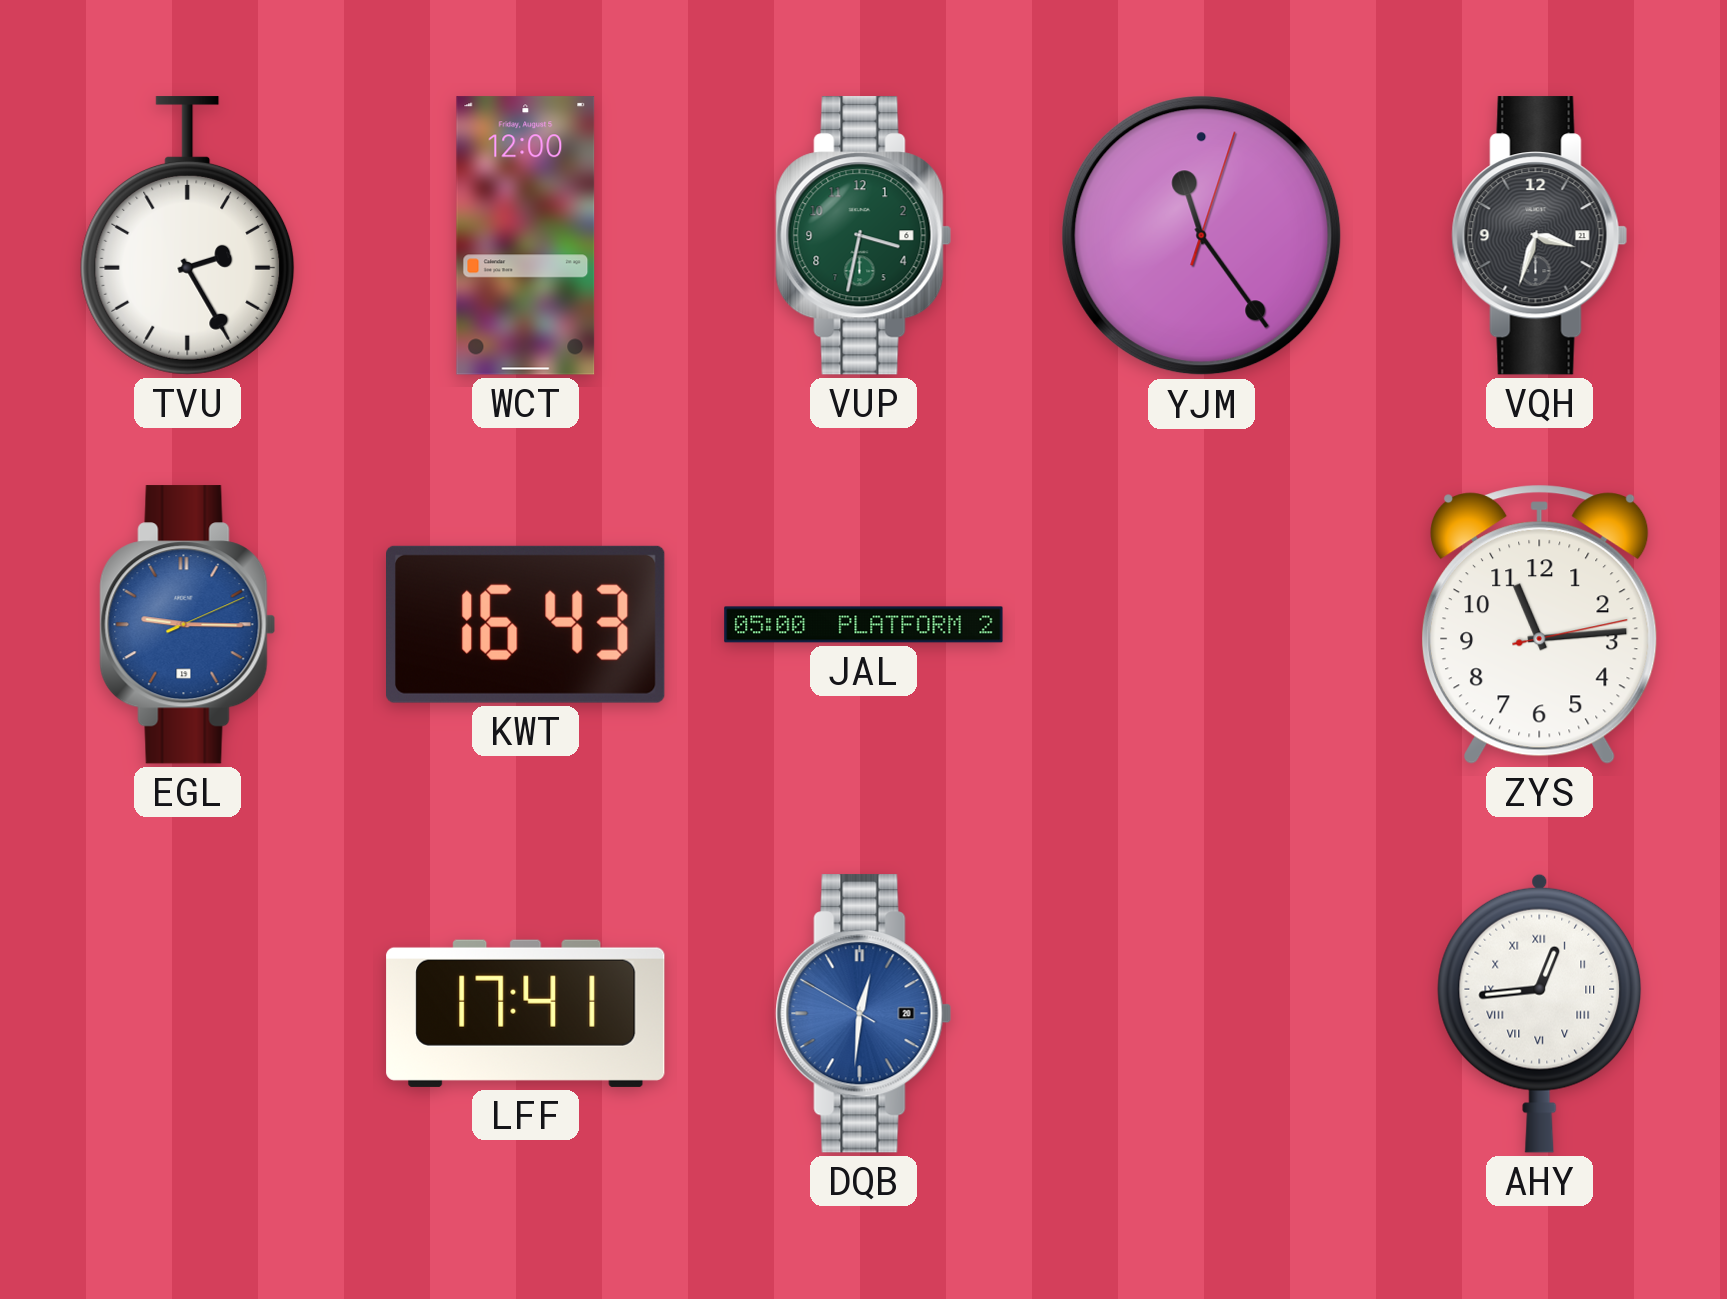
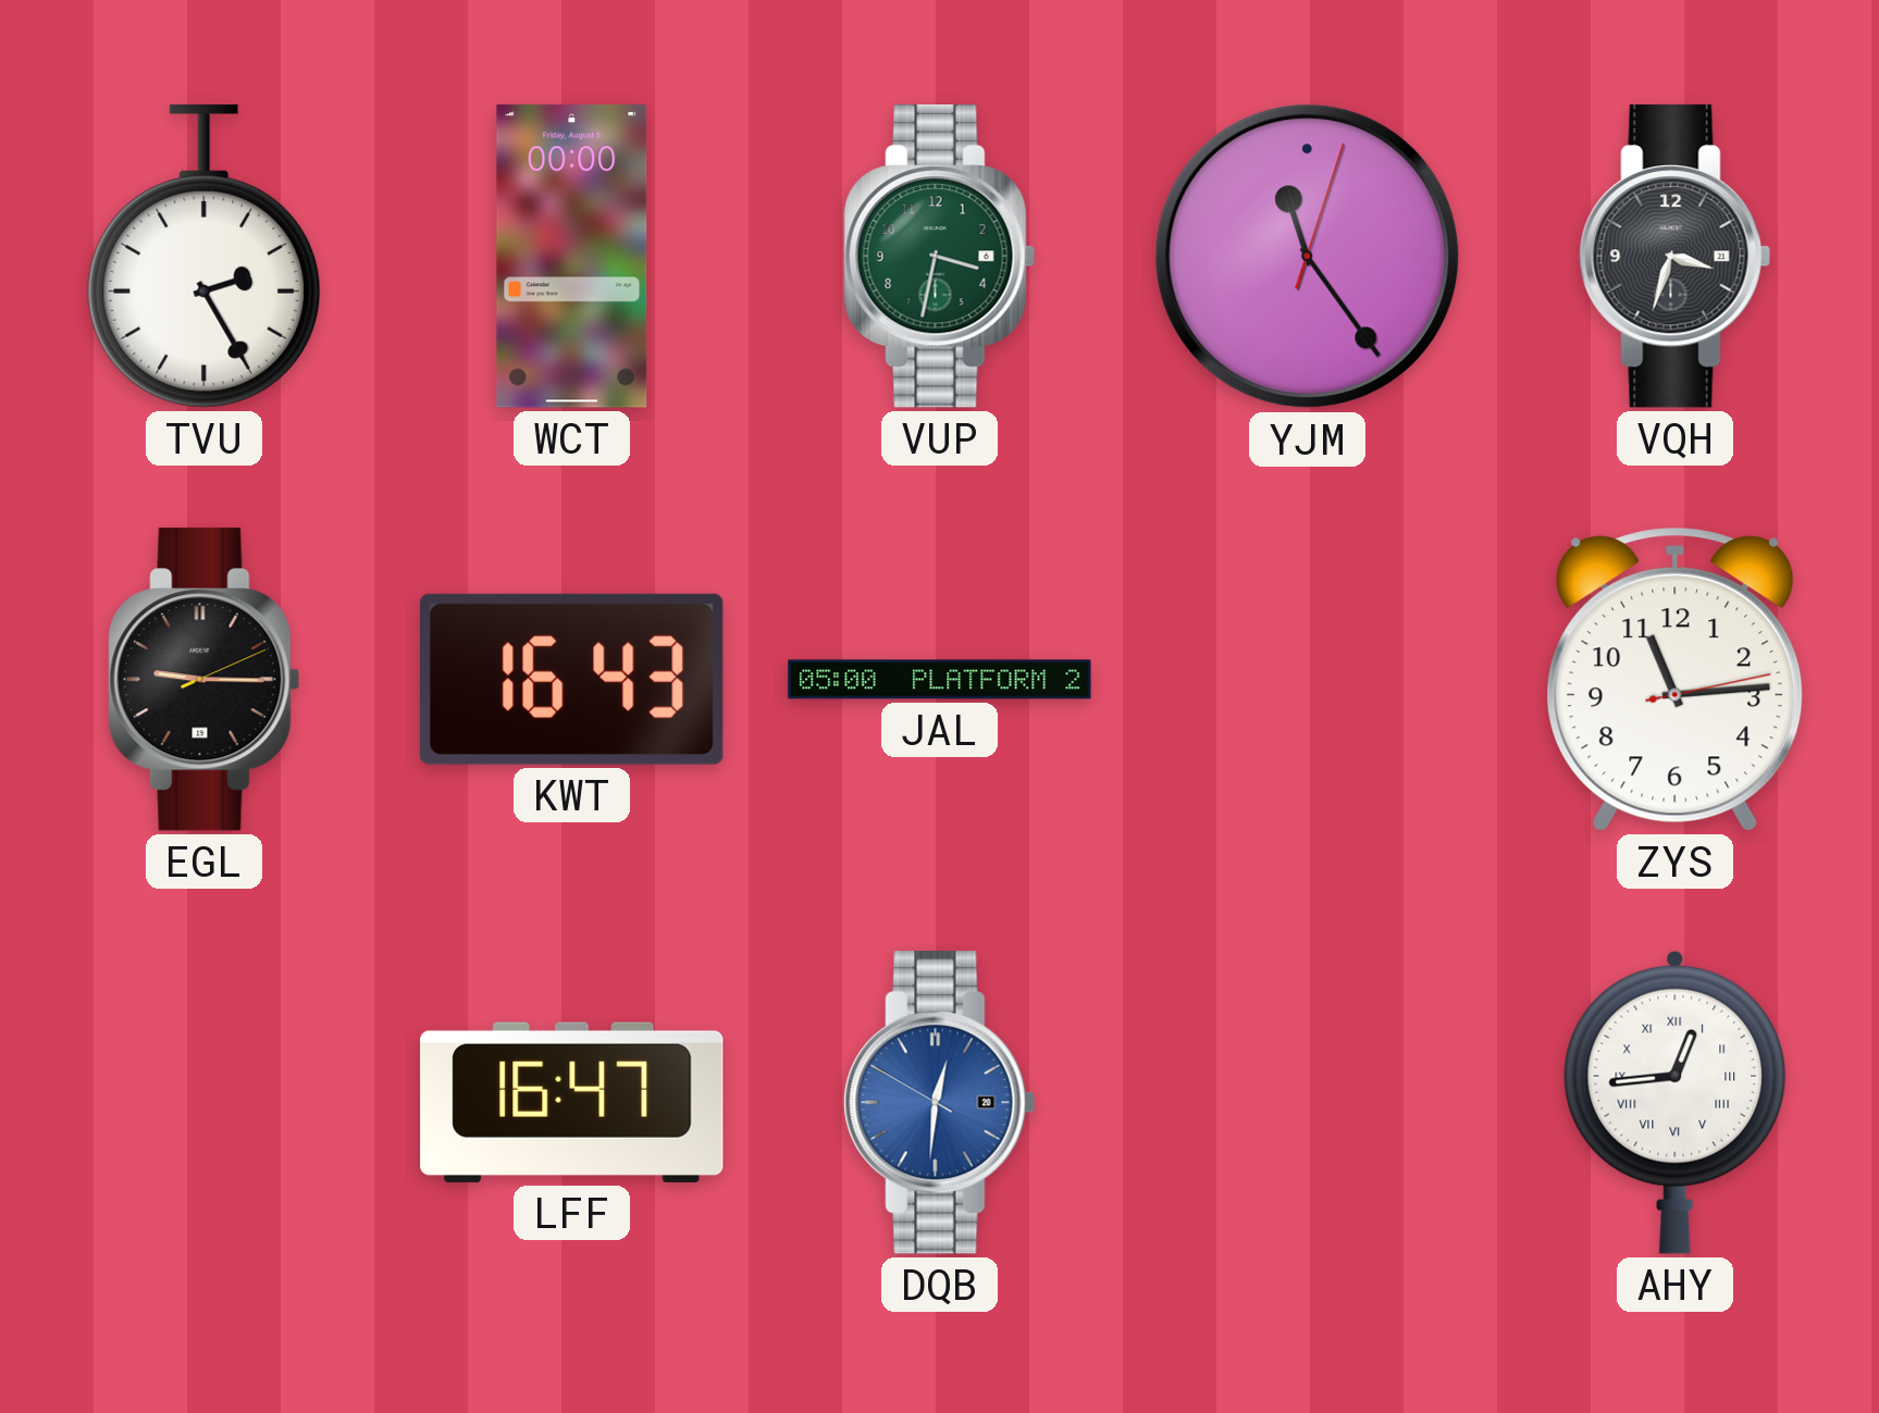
WCT: 12:00 -> 00:00
EGL dial: blue -> black
LFF: 17:41 -> 16:47
